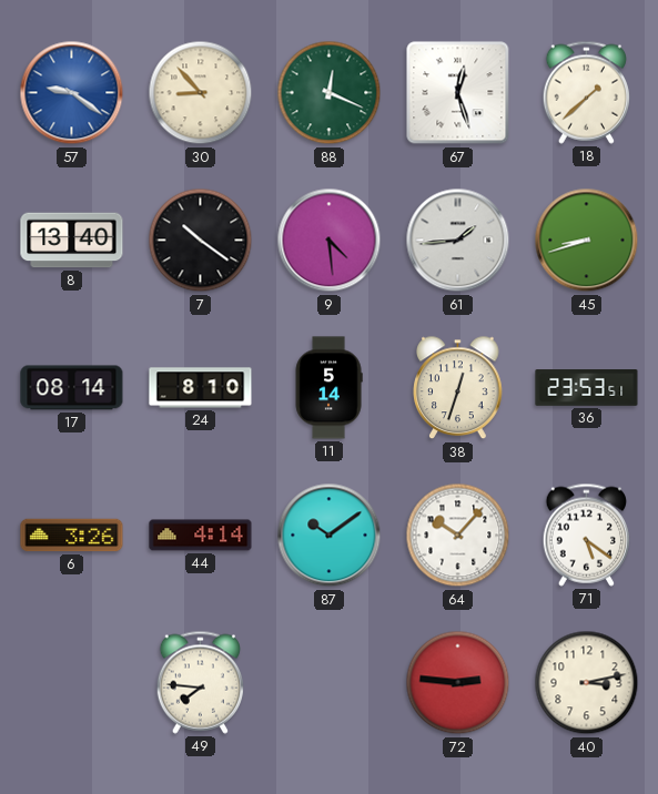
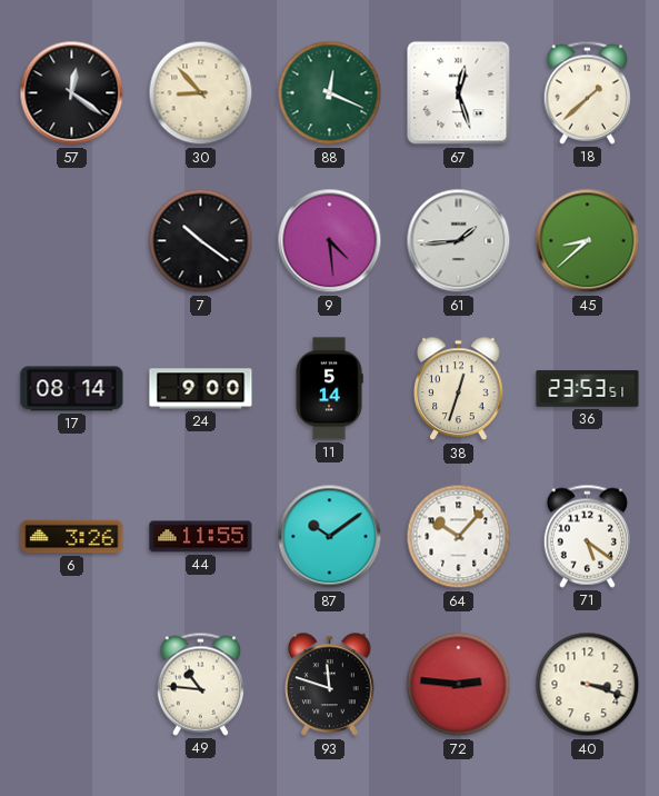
57: 9:21 -> 12:21
57 dial: blue -> black
8: 13:40 -> none
45: 8:42 -> 8:38
24: 8:10 -> 9:00
44: 4:14 -> 11:55
49: 7:46 -> 10:46
93: none -> 11:48
40: 3:13 -> 3:18
